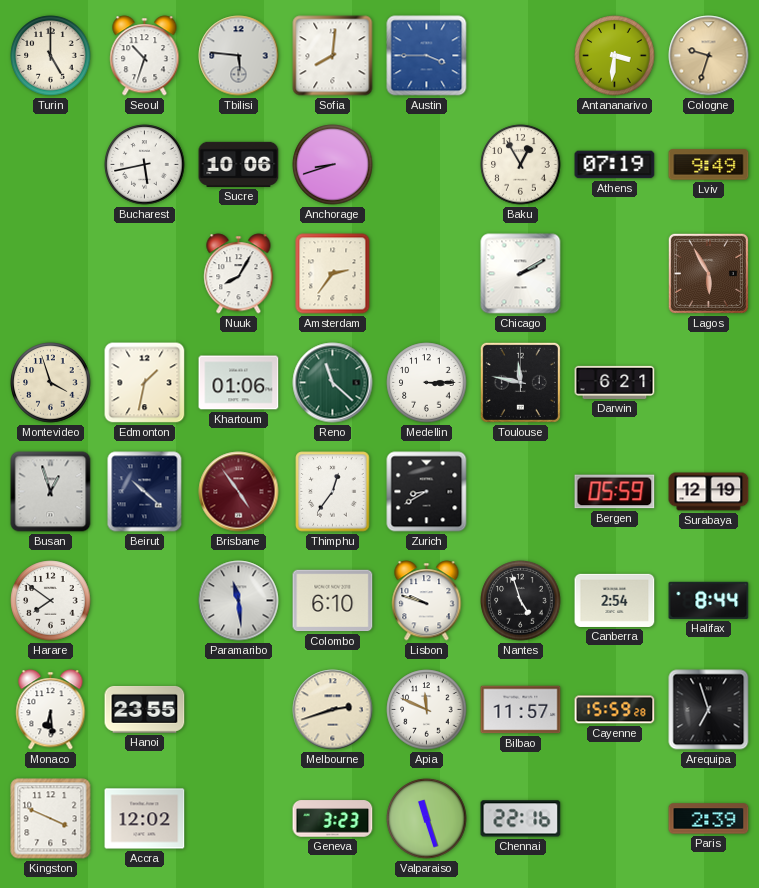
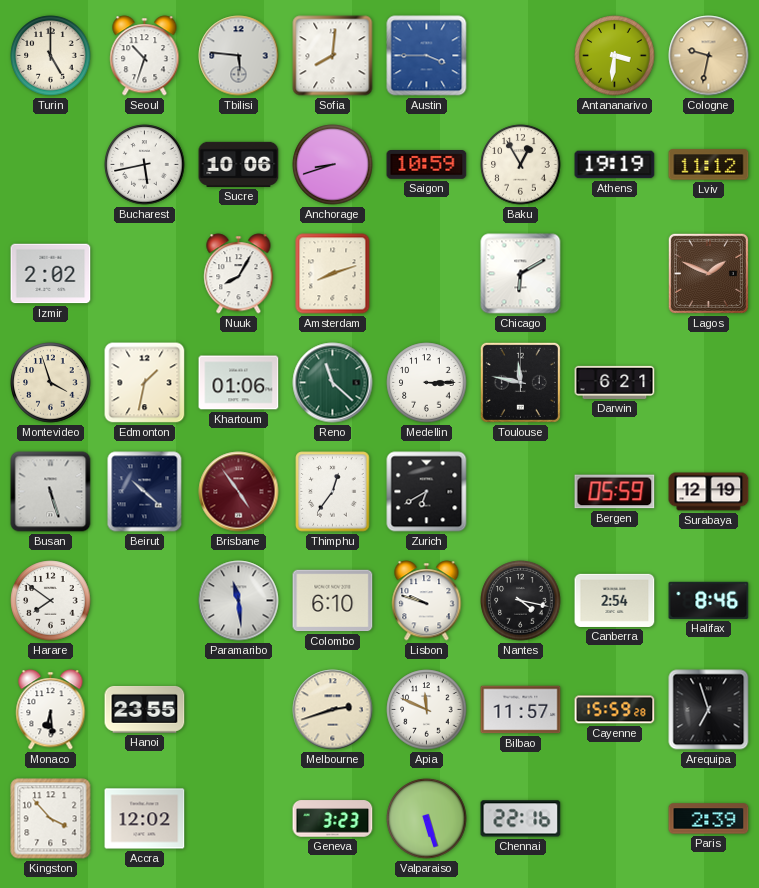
Cologne: 9:33 -> 9:32
Saigon: none -> 10:59
Athens: 07:19 -> 19:19
Lviv: 9:49 -> 11:12
Izmir: none -> 2:02
Amsterdam: 2:36 -> 8:12
Chicago: 2:10 -> 6:10
Lagos: 5:55 -> 1:49
Busan: 12:57 -> 5:27
Zurich: 8:40 -> 6:40
Nantes: 4:57 -> 4:17
Halifax: 8:44 -> 8:46
Kingston: 3:49 -> 3:53
Valparaiso: 11:27 -> 5:27
